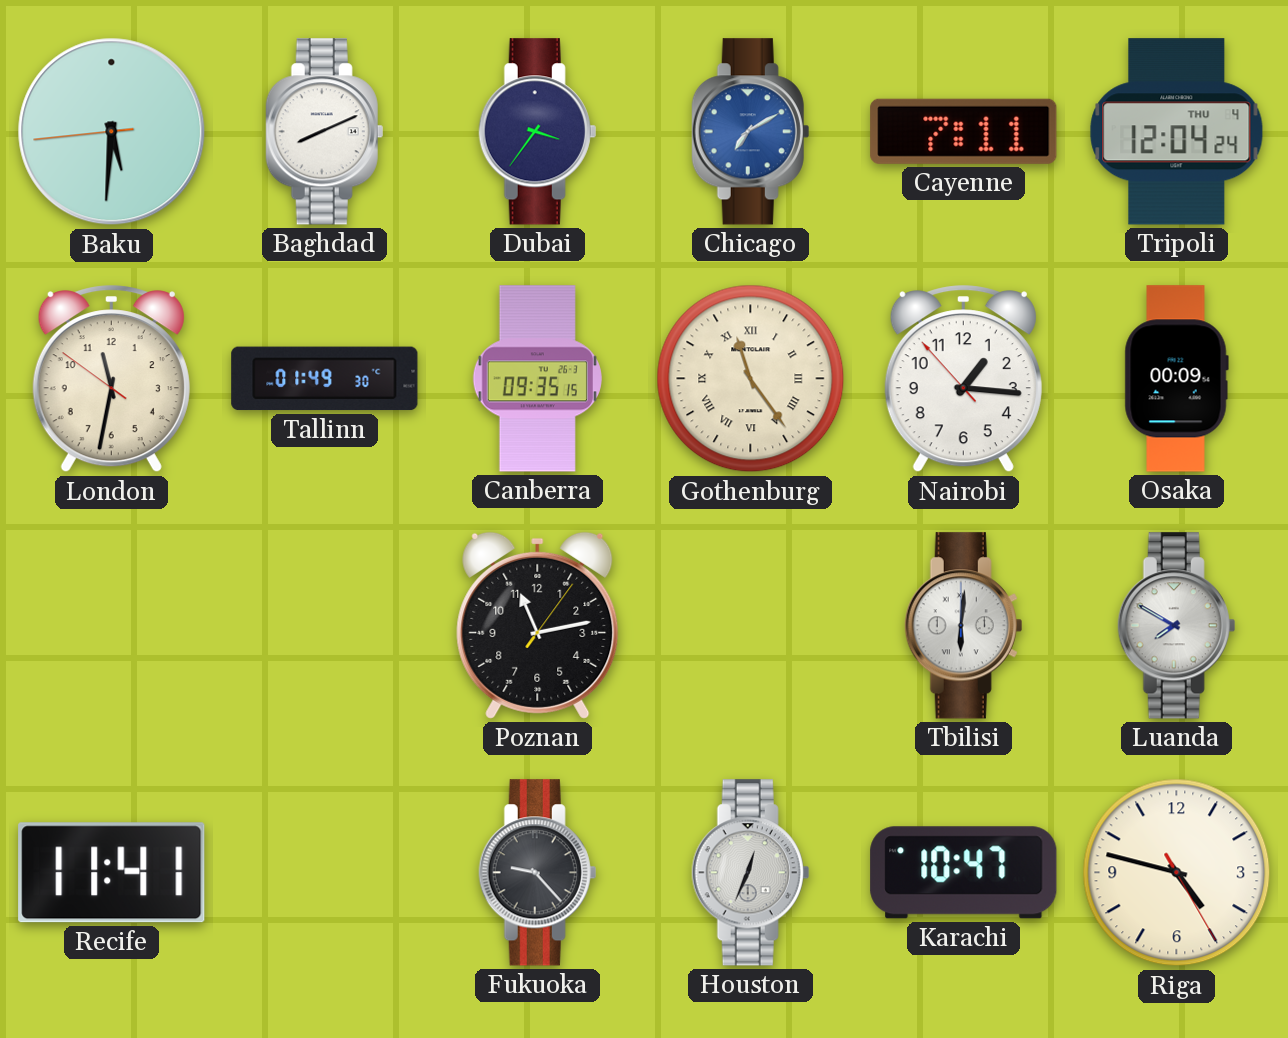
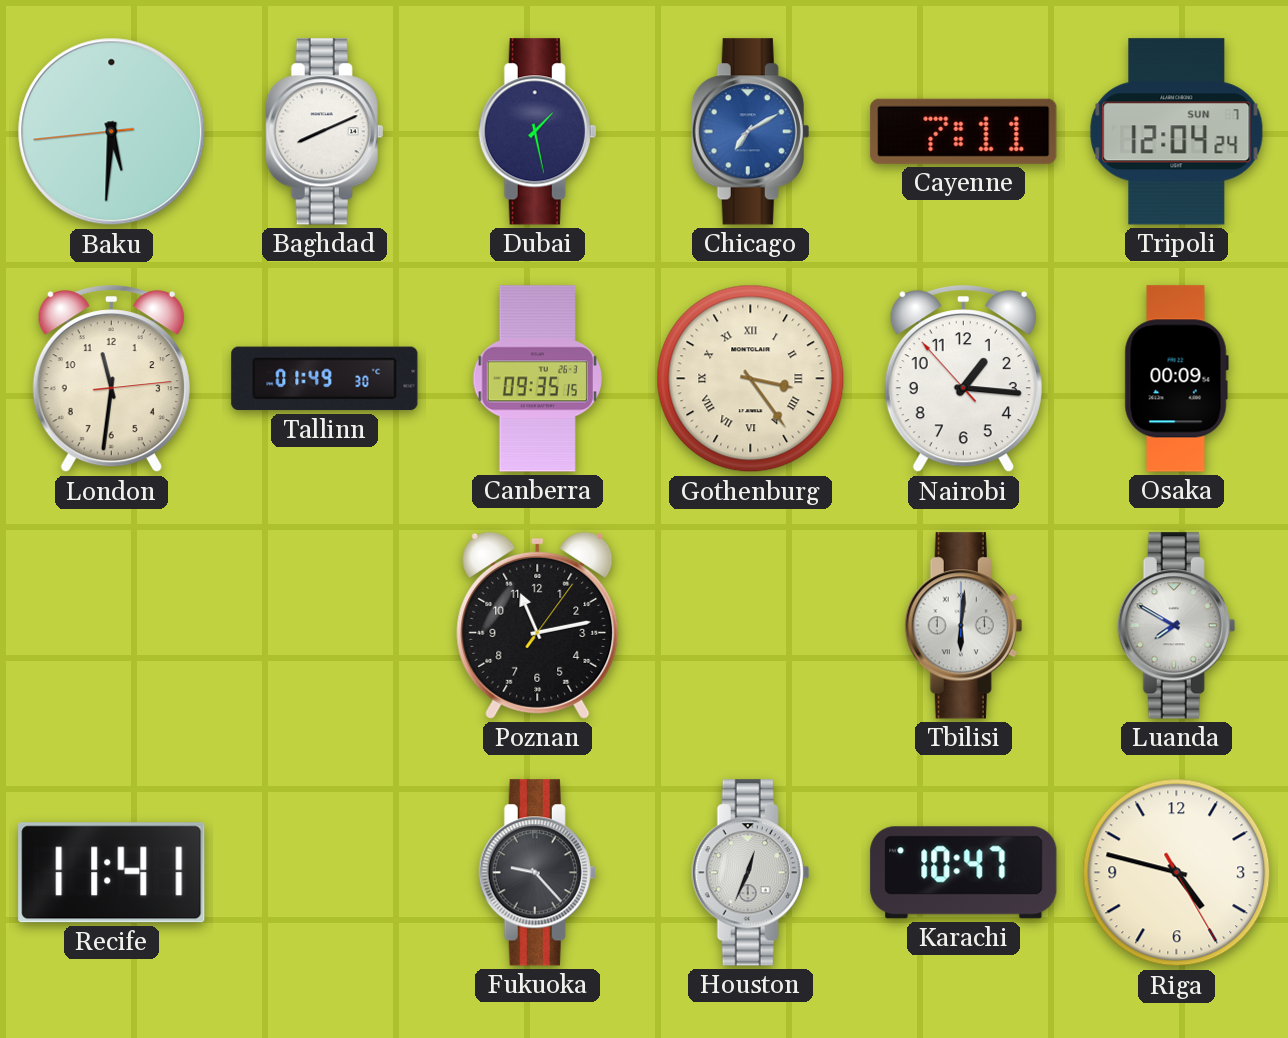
Dubai: 3:36 -> 1:28
Tripoli date: THU 4 -> SUN 7
London: 11:31:51 -> 11:31:14
Gothenburg: 11:24 -> 3:24
